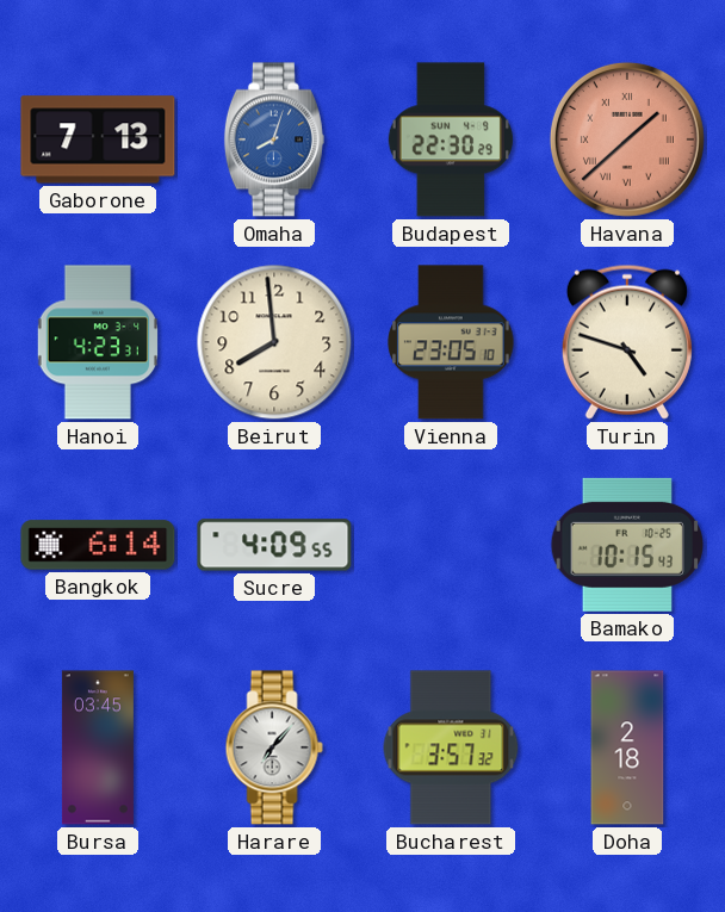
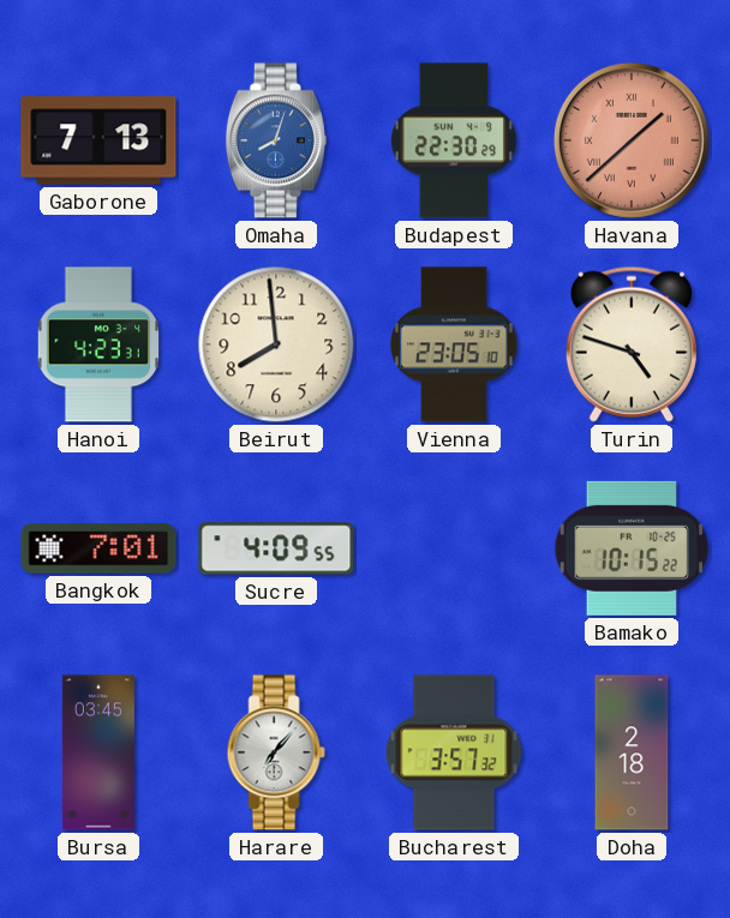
Bangkok: 6:14 -> 7:01
Bamako: 10:15:43 -> 10:15:22
